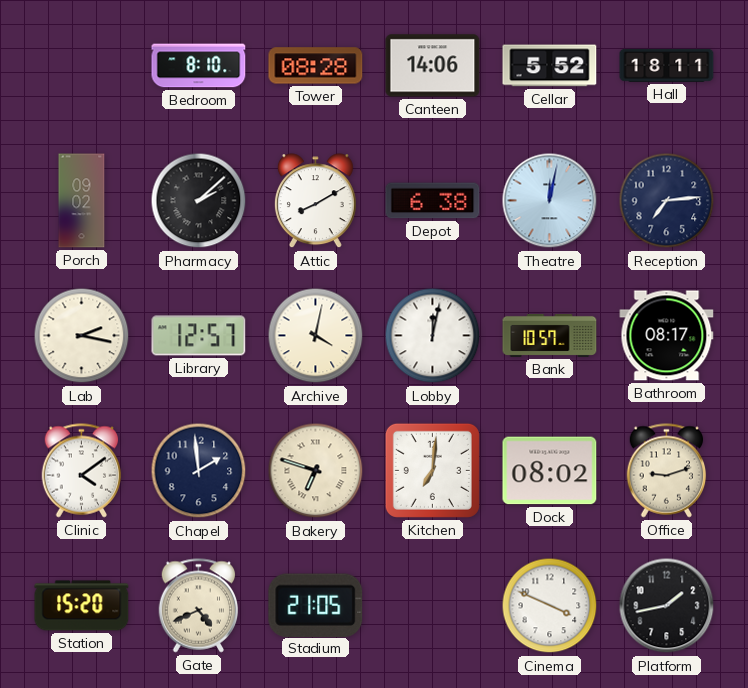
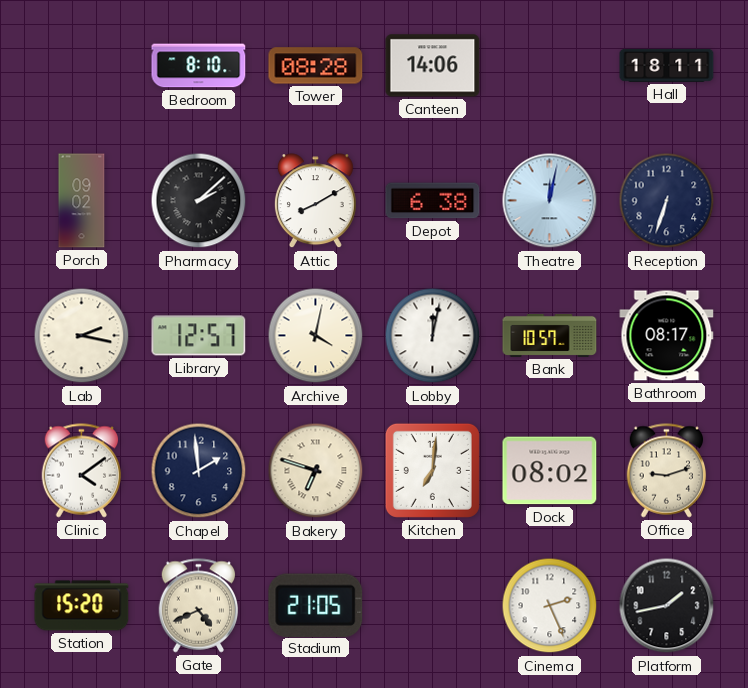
Cellar: 5:52 -> none
Reception: 7:14 -> 6:33
Cinema: 3:49 -> 2:26
